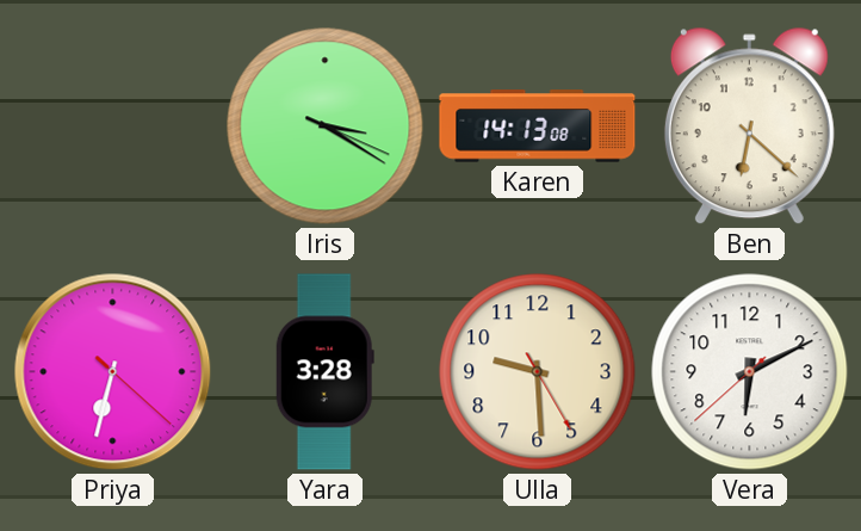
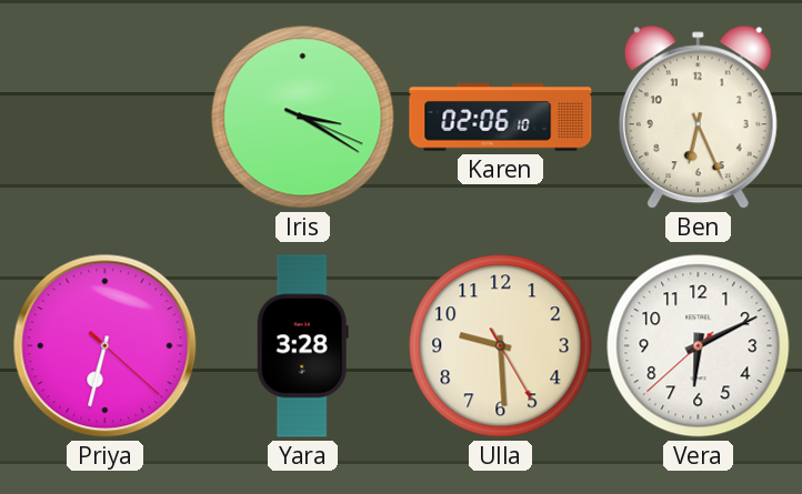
Karen: 14:13 -> 02:06
Ben: 6:22 -> 6:26
